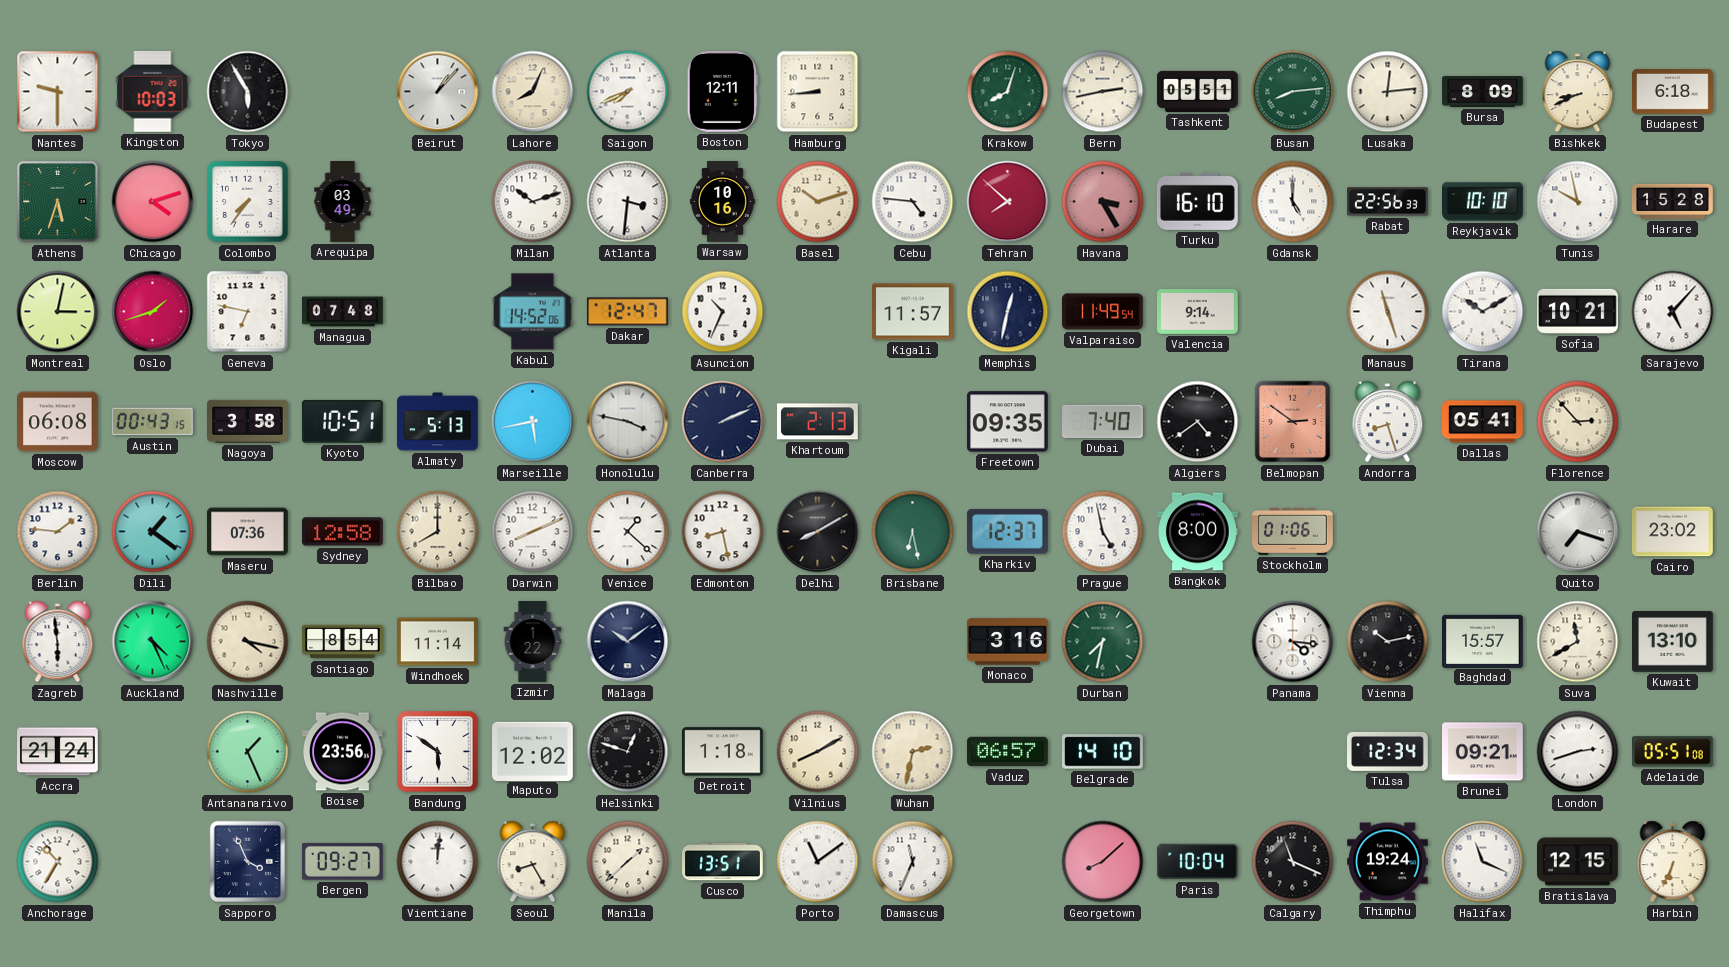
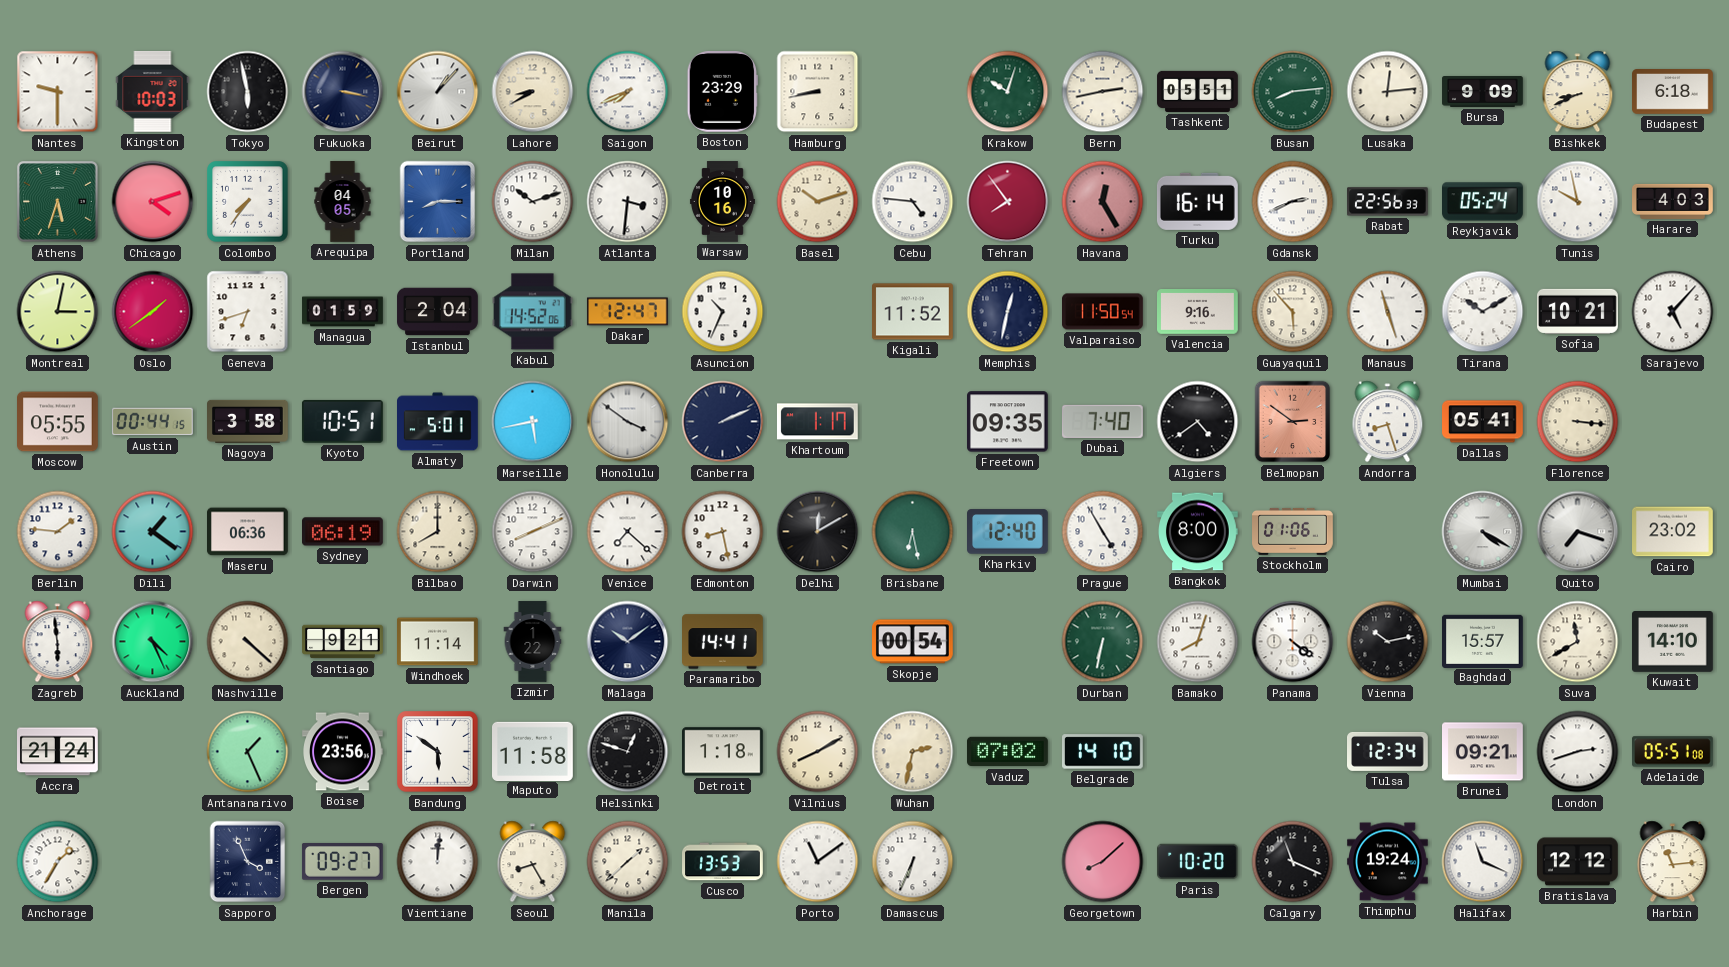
Tokyo: 5:55 -> 5:58
Fukuoka: none -> 3:17
Lahore: 8:04 -> 8:40
Boston: 12:11 -> 23:29
Hamburg: 8:44 -> 8:43
Krakow: 8:03 -> 10:03
Bursa: 8:09 -> 9:09
Arequipa: 03:49 -> 04:05
Portland: none -> 8:15
Tehran: 7:52 -> 7:54
Havana: 3:25 -> 12:25
Turku: 16:10 -> 16:14
Gdansk: 5:00 -> 2:41
Reykjavik: 10:10 -> 05:24
Harare: 15:28 -> 4:03
Oslo: 1:42 -> 1:39
Geneva: 6:47 -> 6:42
Managua: 07:48 -> 01:59
Istanbul: none -> 2:04
Kigali: 11:57 -> 11:52
Valparaiso: 11:49 -> 11:50
Valencia: 9:14 -> 9:16
Guayaquil: none -> 5:53
Moscow: 06:08 -> 05:55
Austin: 00:43 -> 00:44
Almaty: 5:13 -> 5:01
Honolulu: 3:47 -> 3:51
Khartoum: 2:13 -> 1:17
Florence: 2:53 -> 3:16
Maseru: 07:36 -> 06:36
Sydney: 12:58 -> 06:19
Venice: 1:22 -> 7:22
Delhi: 8:10 -> 12:10
Kharkiv: 12:37 -> 12:40
Prague: 4:58 -> 4:55
Mumbai: none -> 4:20
Nashville: 4:17 -> 4:22
Santiago: 8:54 -> 9:21
Paramaribo: none -> 14:41
Skopje: none -> 00:54
Monaco: 3:16 -> none
Durban: 7:32 -> 6:32
Bamako: none -> 8:03
Panama: 4:16 -> 4:21
Kuwait: 13:10 -> 14:10
Maputo: 12:02 -> 11:58
Vaduz: 06:57 -> 07:02
Anchorage: 10:35 -> 1:35
Cusco: 13:51 -> 13:53
Damascus: 11:34 -> 6:34
Paris: 10:04 -> 10:20
Bratislava: 12:15 -> 12:12
Harbin: 6:34 -> 11:14
